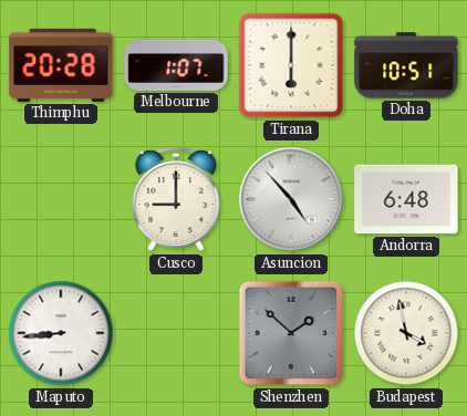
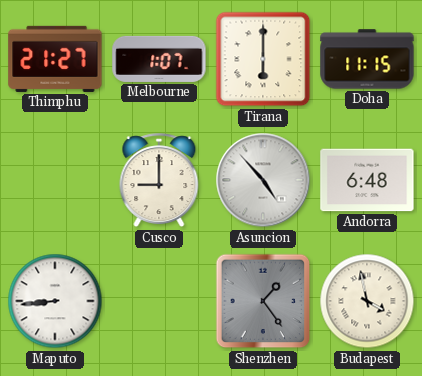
Thimphu: 20:28 -> 21:27
Doha: 10:51 -> 11:15
Shenzhen: 1:52 -> 1:24
